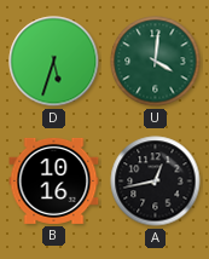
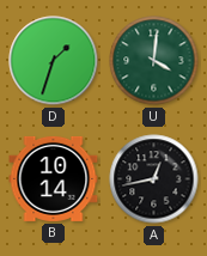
D: 5:33 -> 1:33
B: 10:16 -> 10:14
